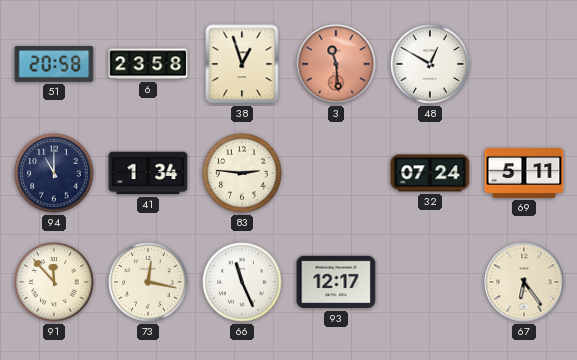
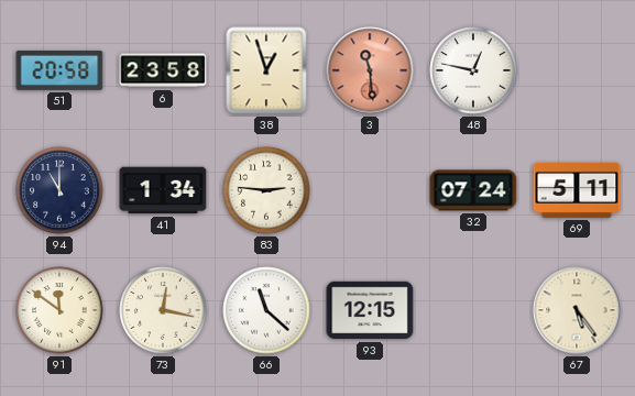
48: 12:50 -> 12:47
91: 11:53 -> 11:51
66: 11:26 -> 11:22
93: 12:17 -> 12:15
67: 6:24 -> 5:24
